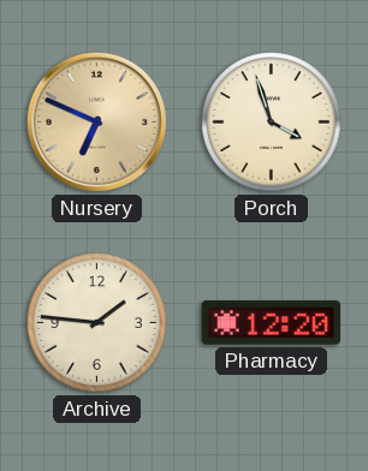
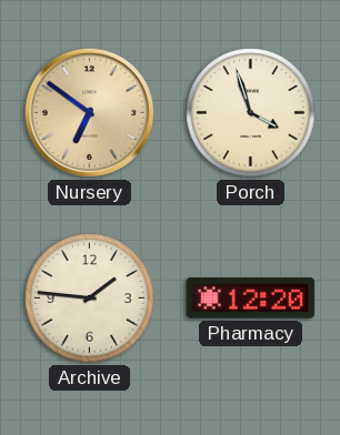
Nursery: 6:49 -> 6:51
